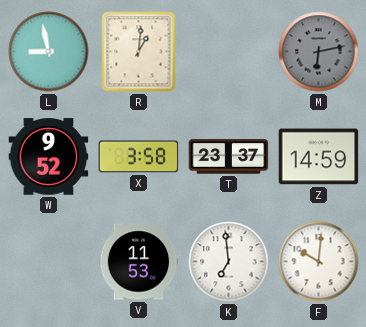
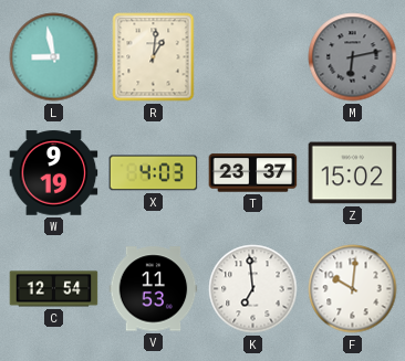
W: 9:52 -> 9:19
X: 3:58 -> 4:03
Z: 14:59 -> 15:02
C: none -> 12:54
